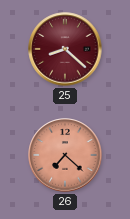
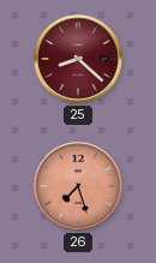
26: 7:22 -> 7:27
